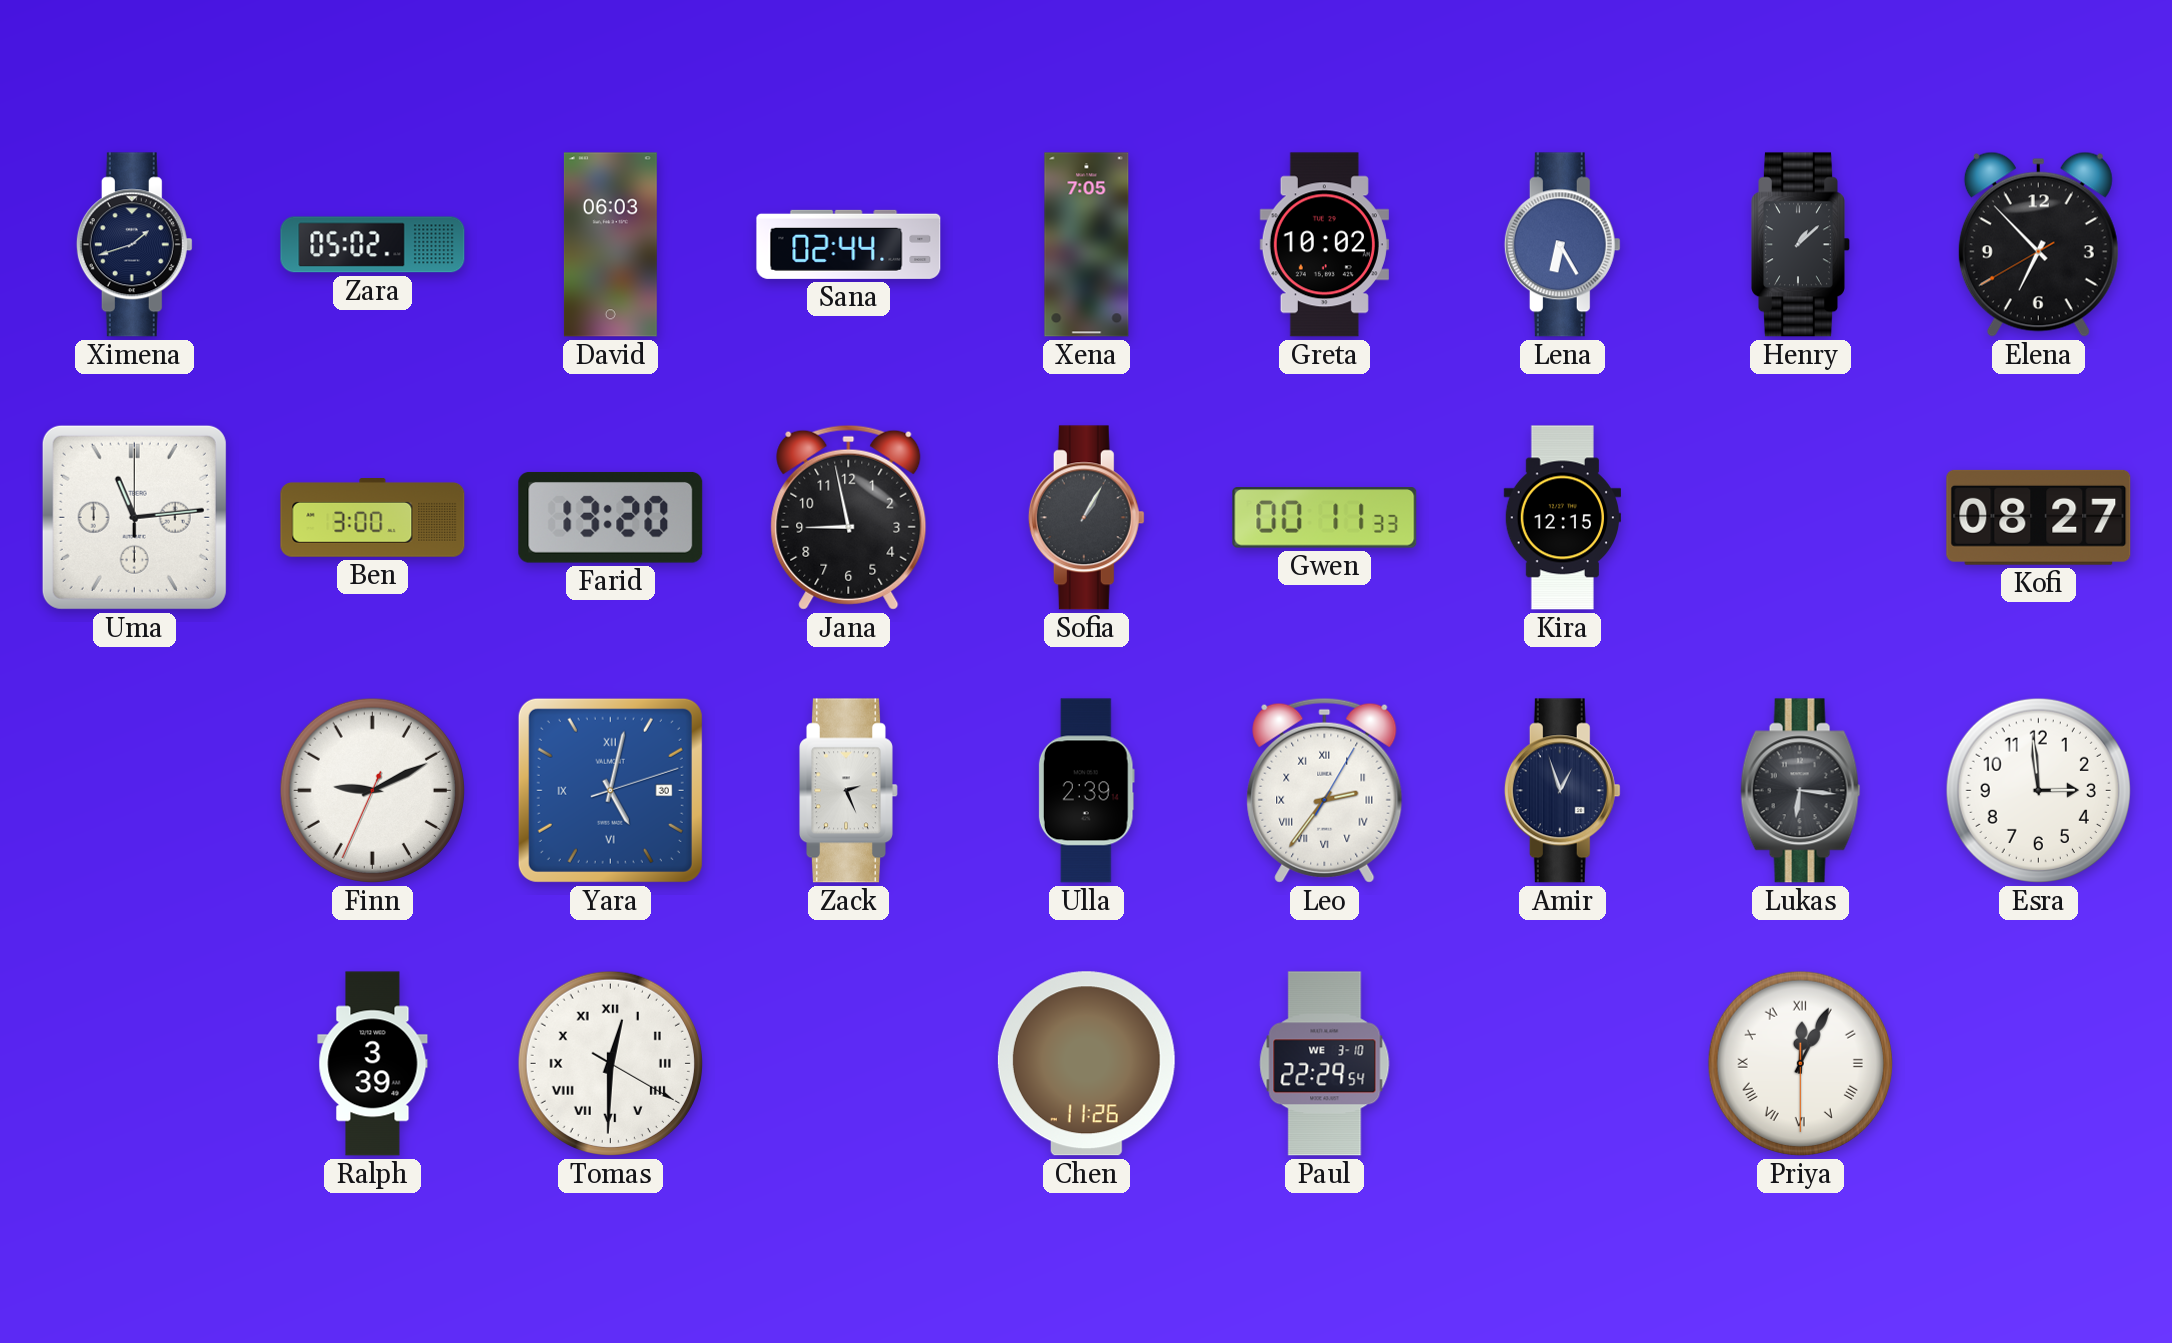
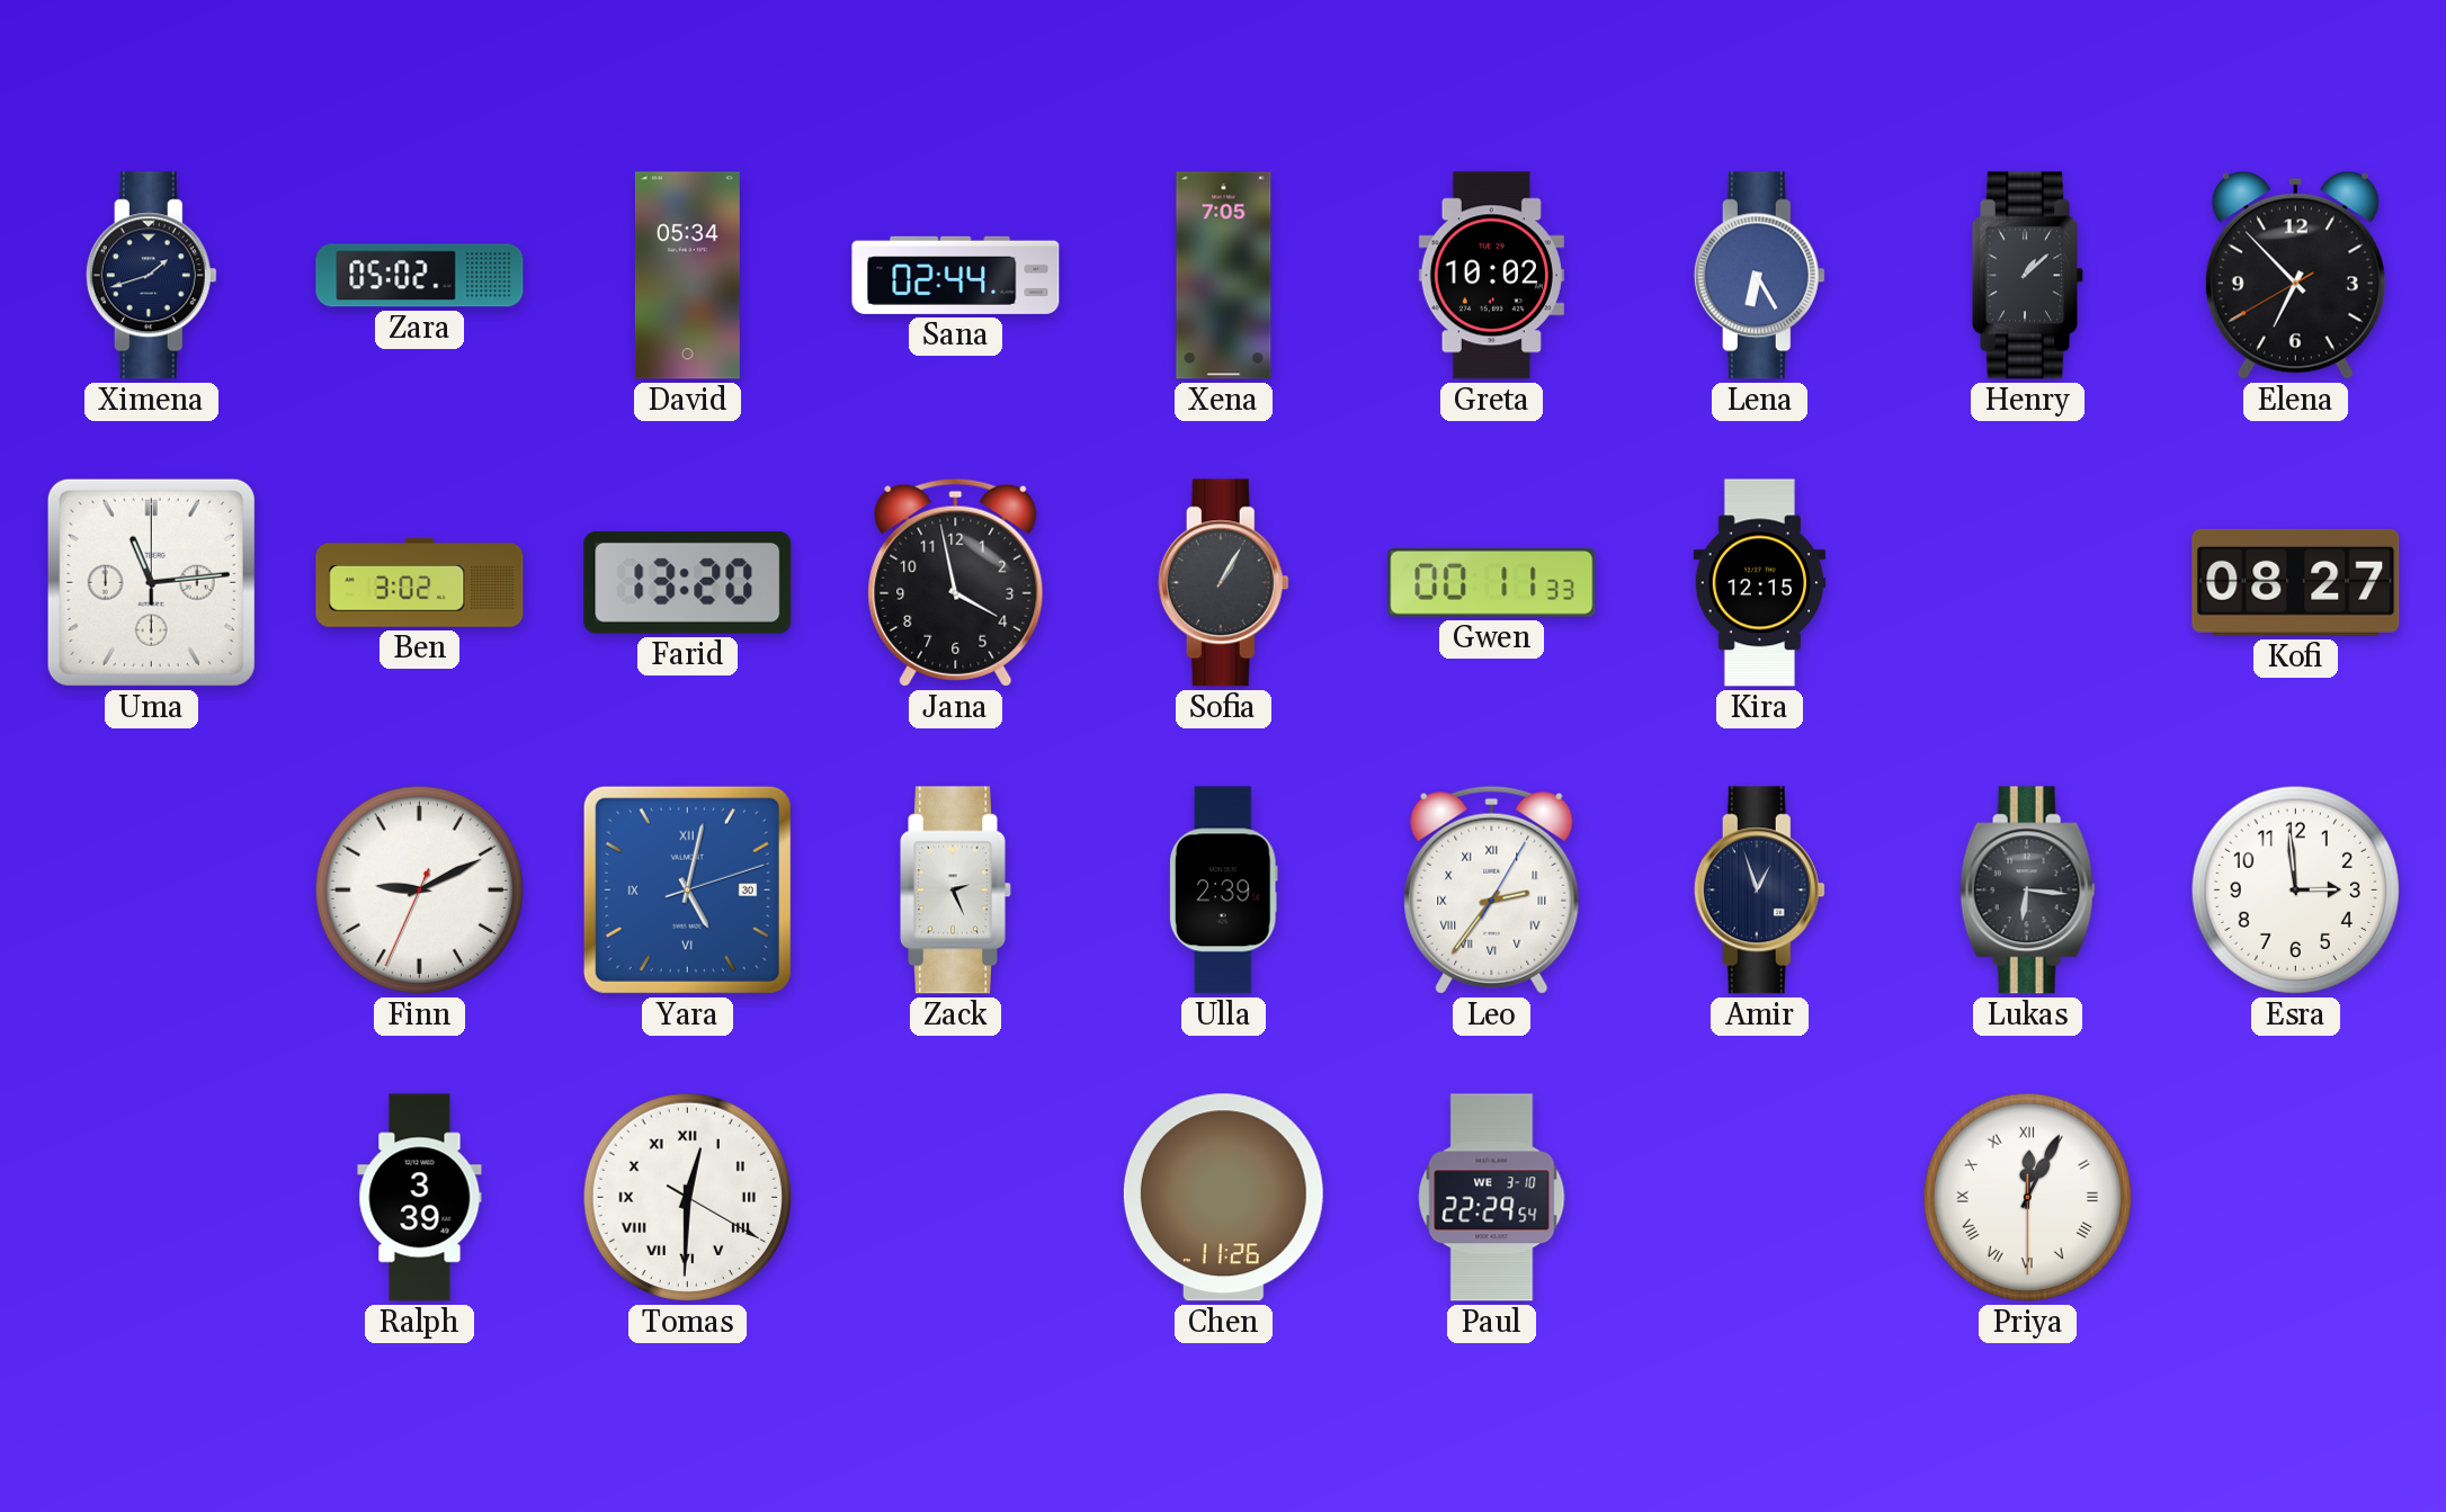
David: 06:03 -> 05:34
Ben: 3:00 -> 3:02
Jana: 8:58 -> 3:58
